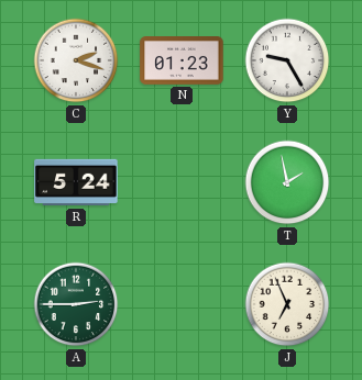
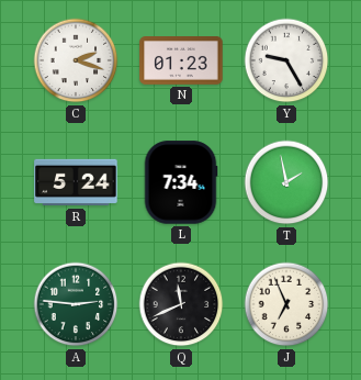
L: none -> 7:34
A: 2:45 -> 2:46
Q: none -> 11:41
